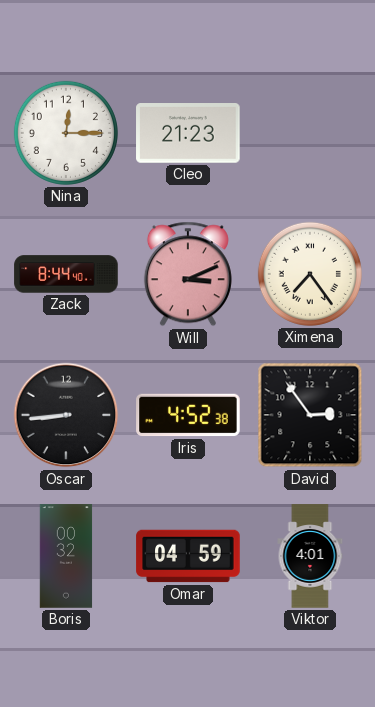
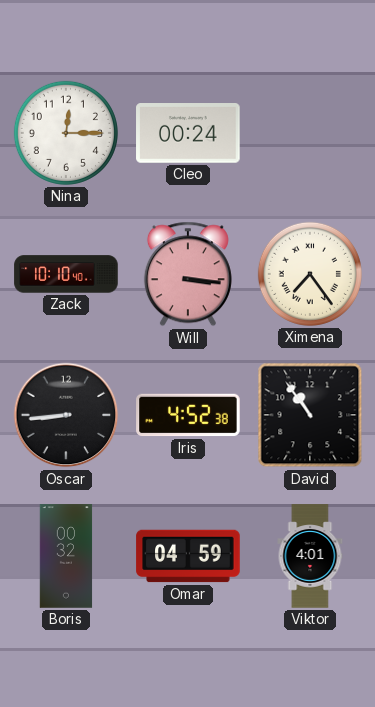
Cleo: 21:23 -> 00:24
Zack: 8:44 -> 10:10
Will: 3:11 -> 3:16
David: 2:54 -> 10:54
